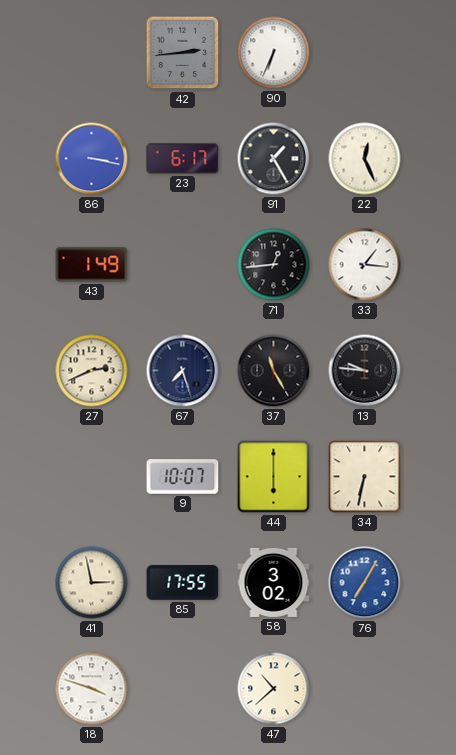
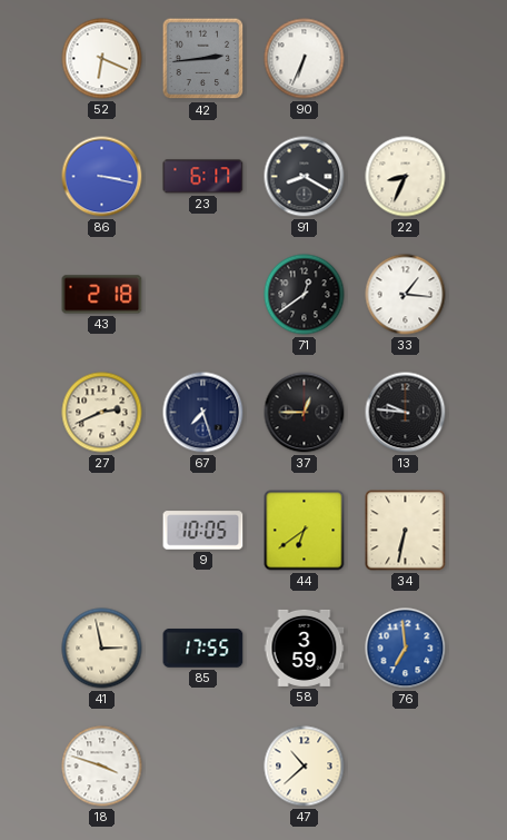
52: none -> 6:19
91: 1:25 -> 8:20
22: 12:26 -> 8:34
43: 1:49 -> 2:18
71: 12:44 -> 12:39
37: 11:25 -> 12:45
9: 10:07 -> 10:05
44: 6:00 -> 6:39
58: 3:02 -> 3:59
76: 7:05 -> 6:59
